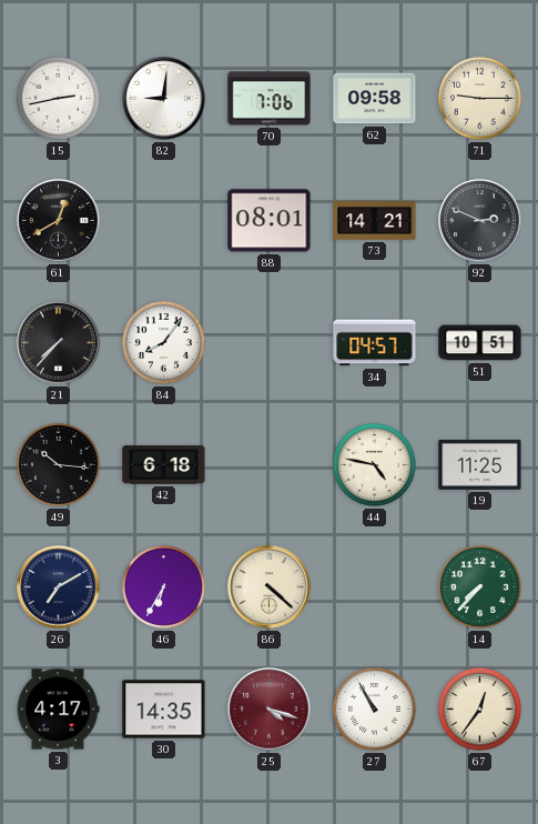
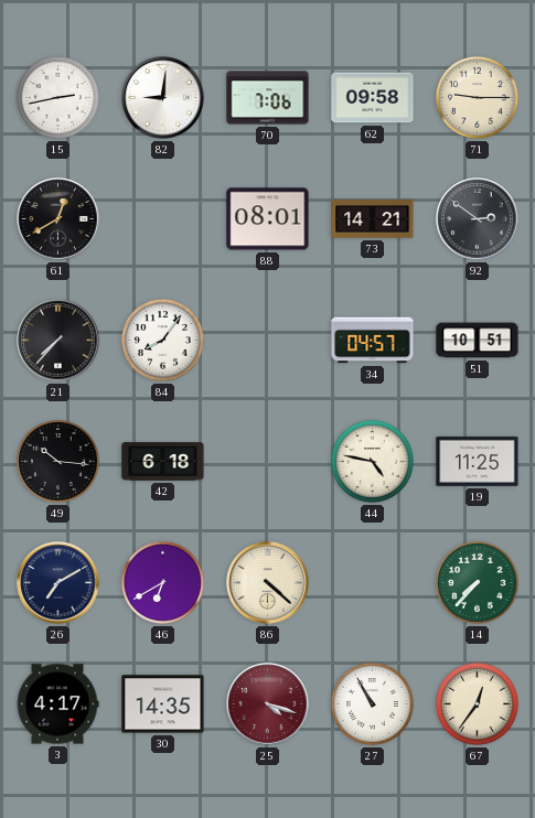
92: 2:49 -> 2:51
46: 6:35 -> 6:40
